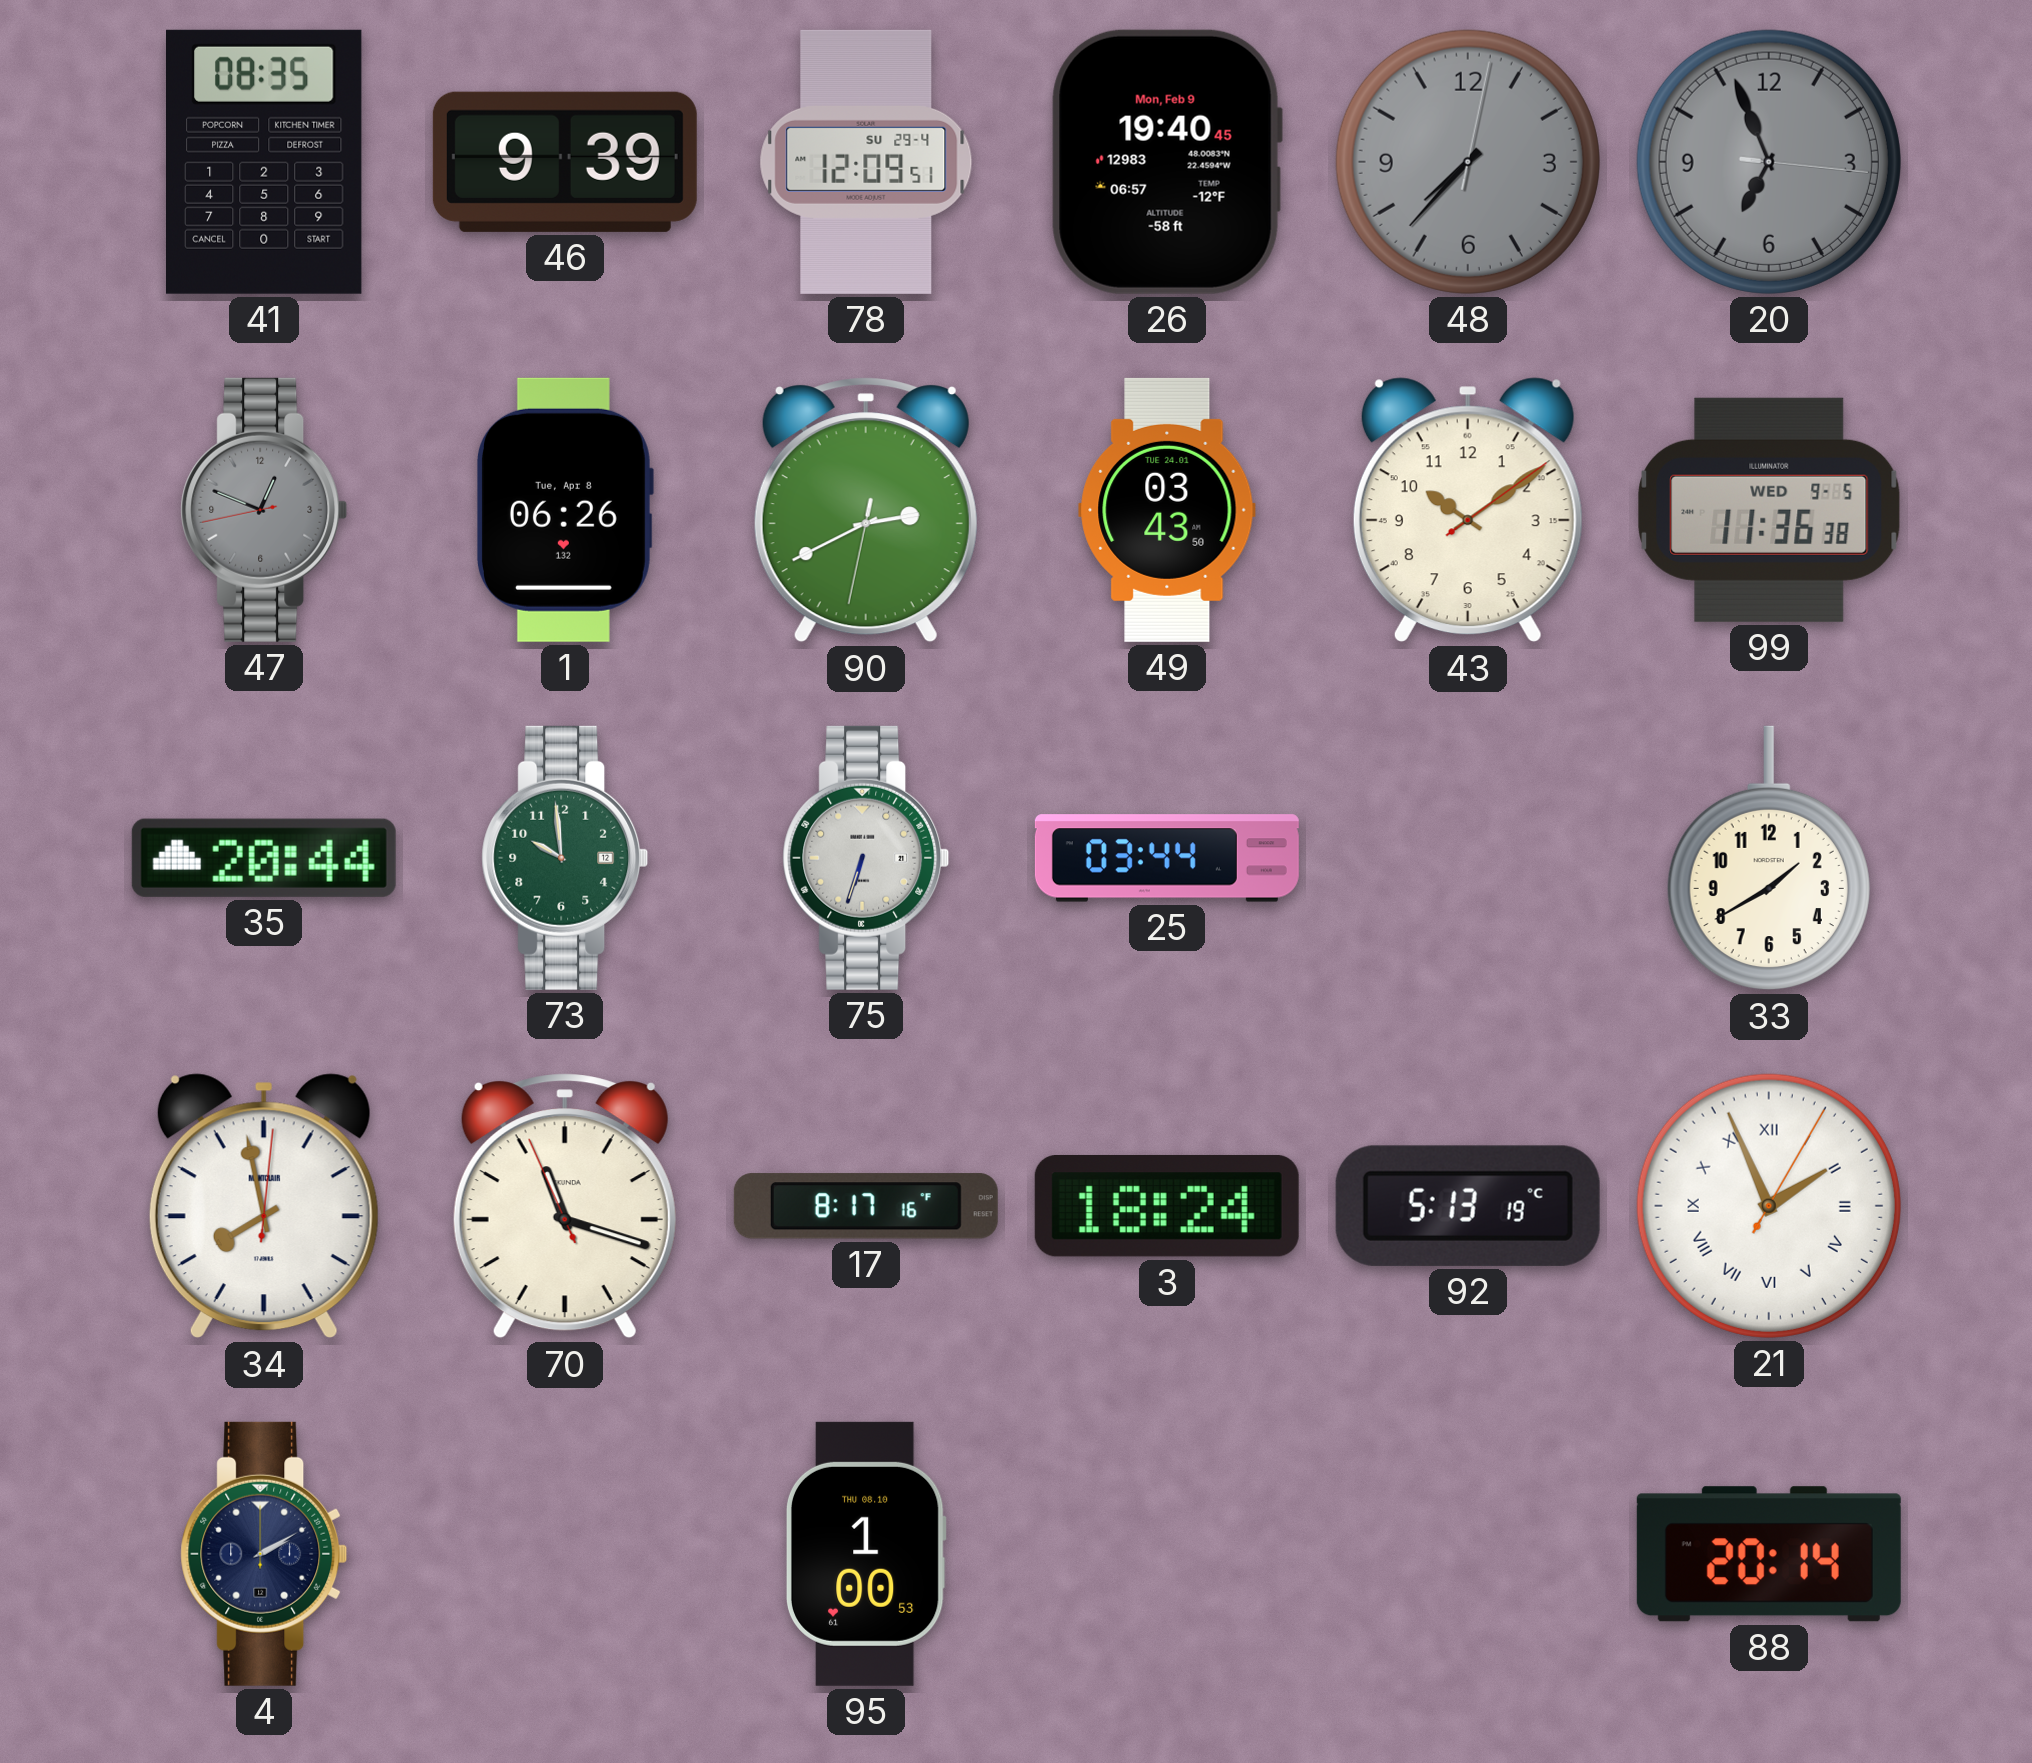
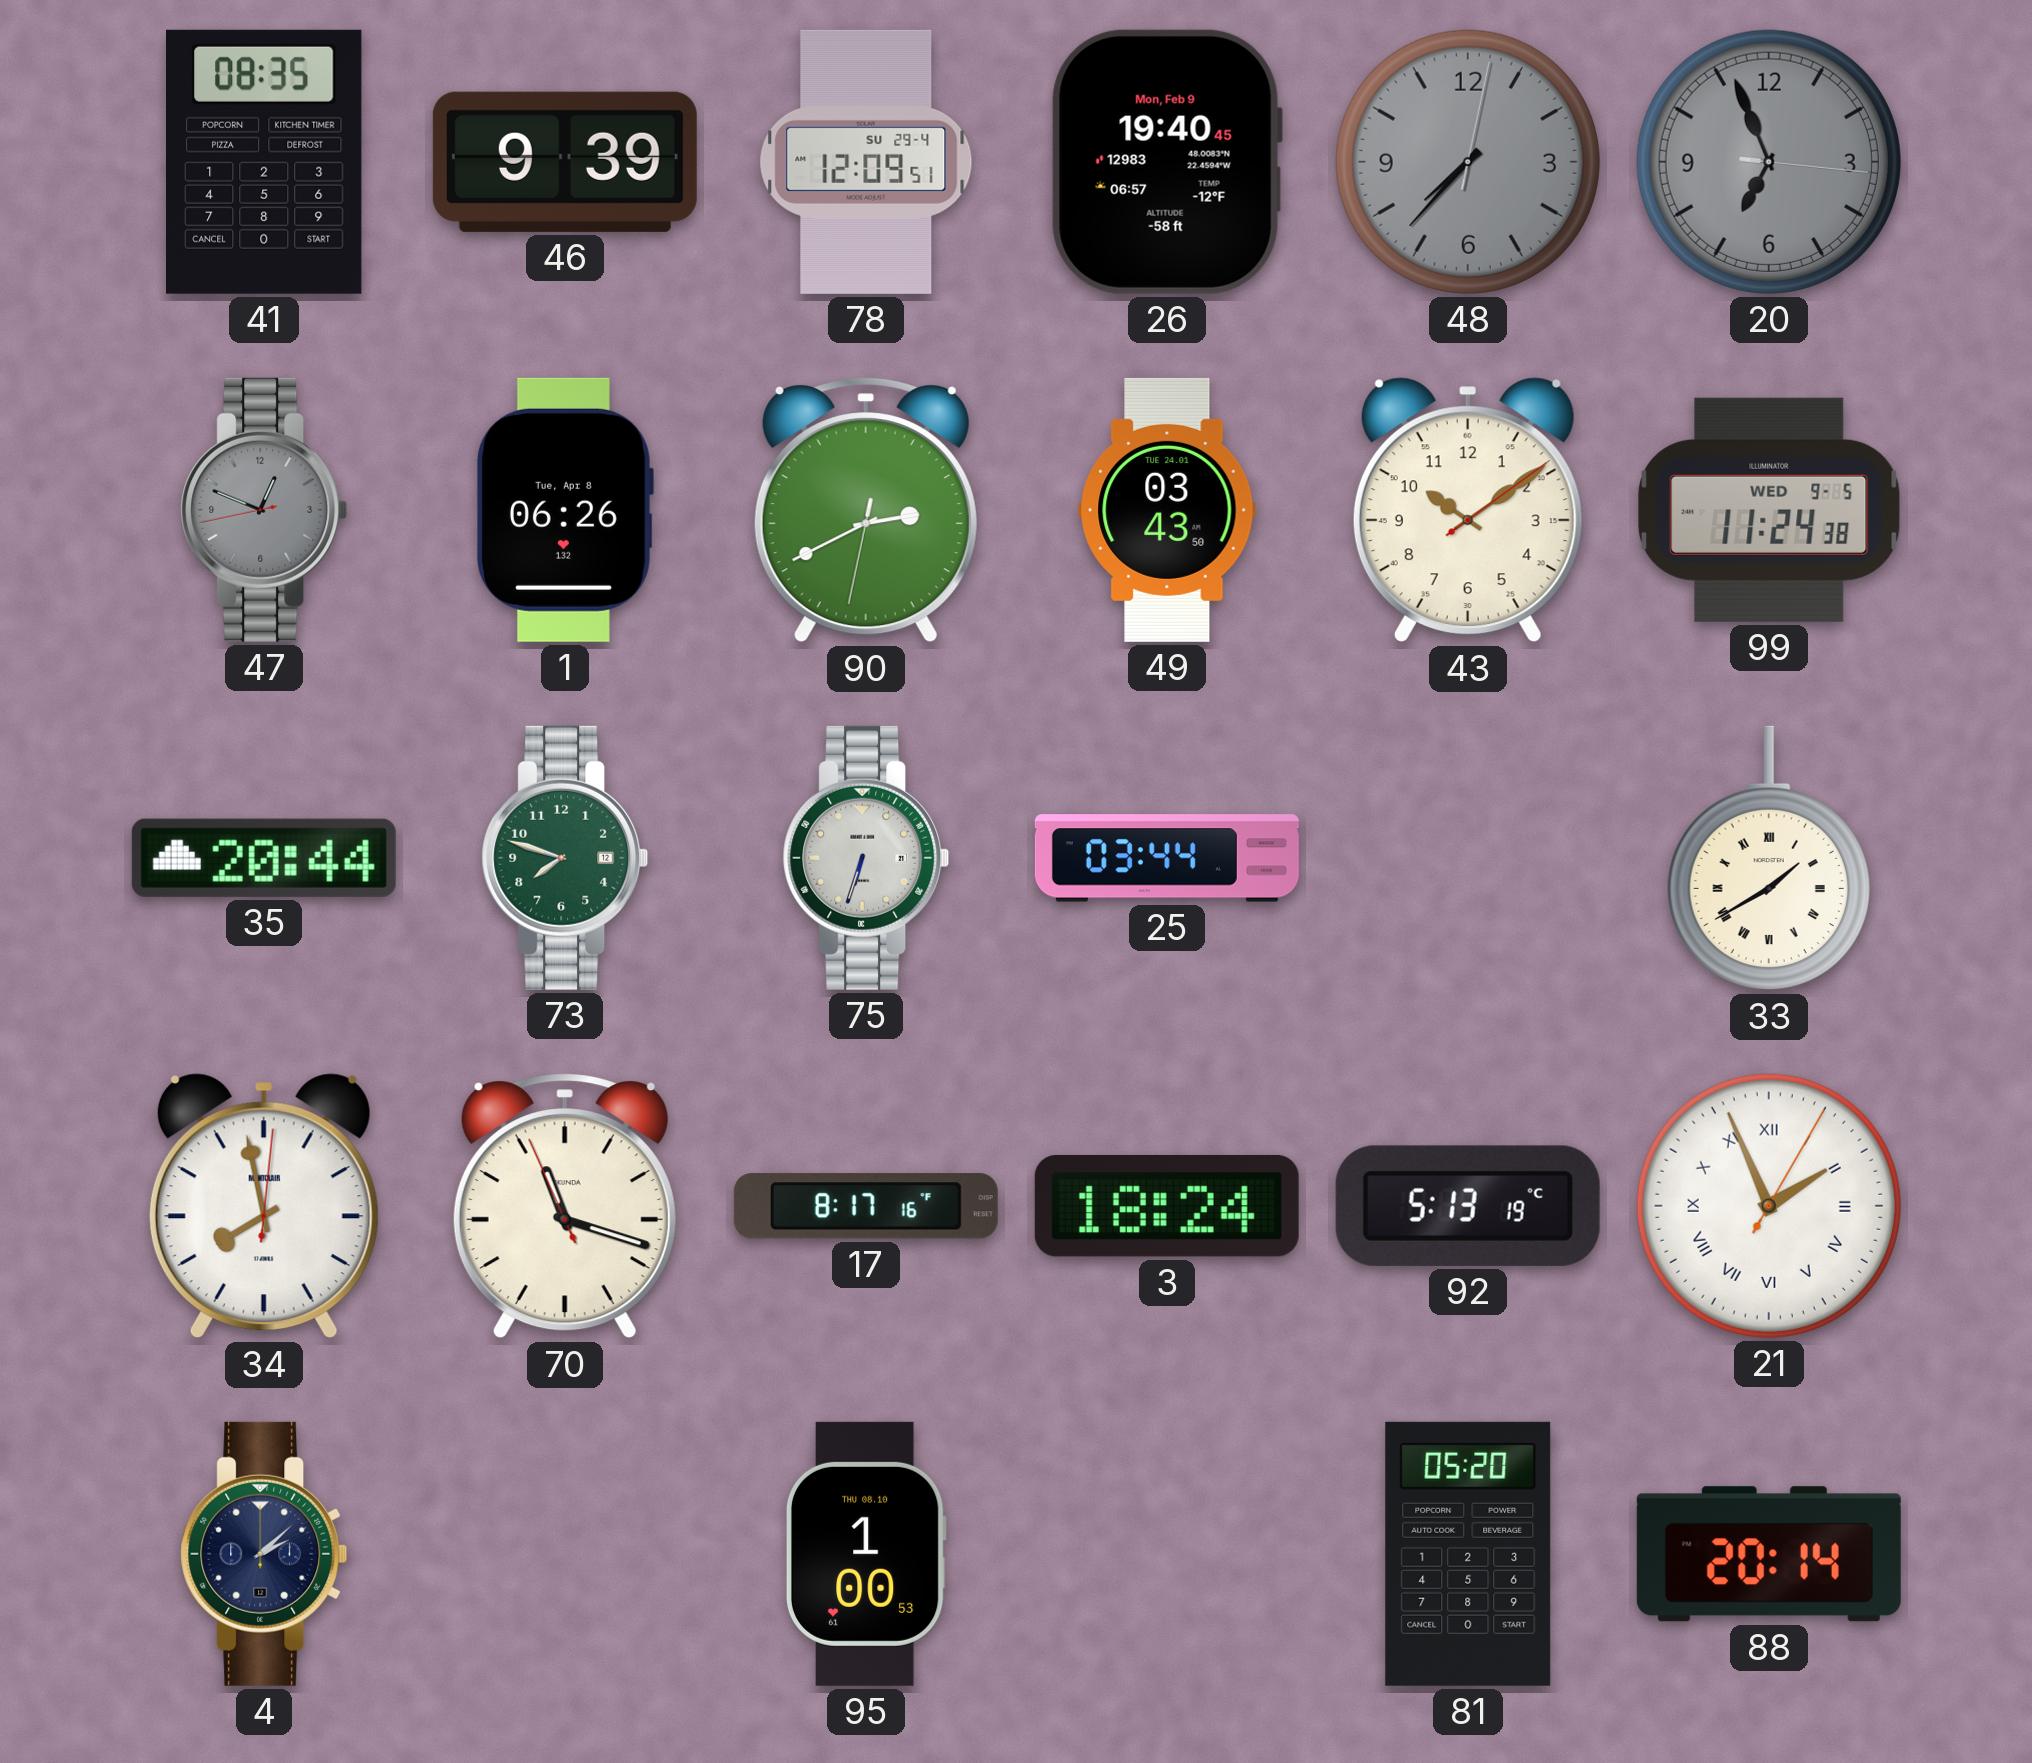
99: 11:36 -> 11:24
73: 9:59 -> 7:48
33 numerals: Arabic -> Roman
4: 2:10 -> 2:08
81: none -> 05:20
